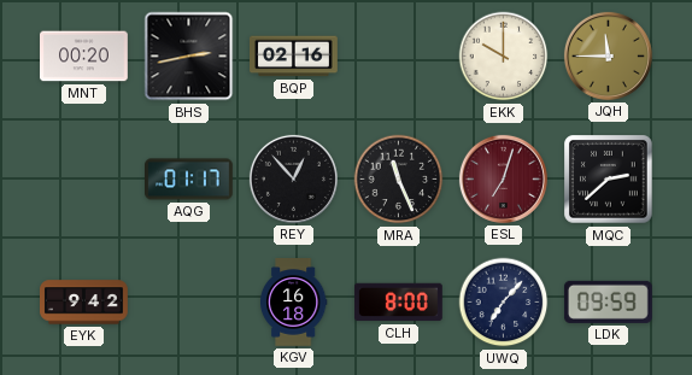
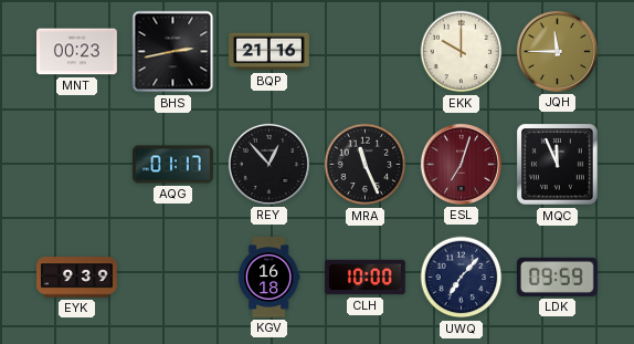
MNT: 00:20 -> 00:23
BQP: 02:16 -> 21:16
MQC: 2:38 -> 11:56
EYK: 9:42 -> 9:39
CLH: 8:00 -> 10:00
